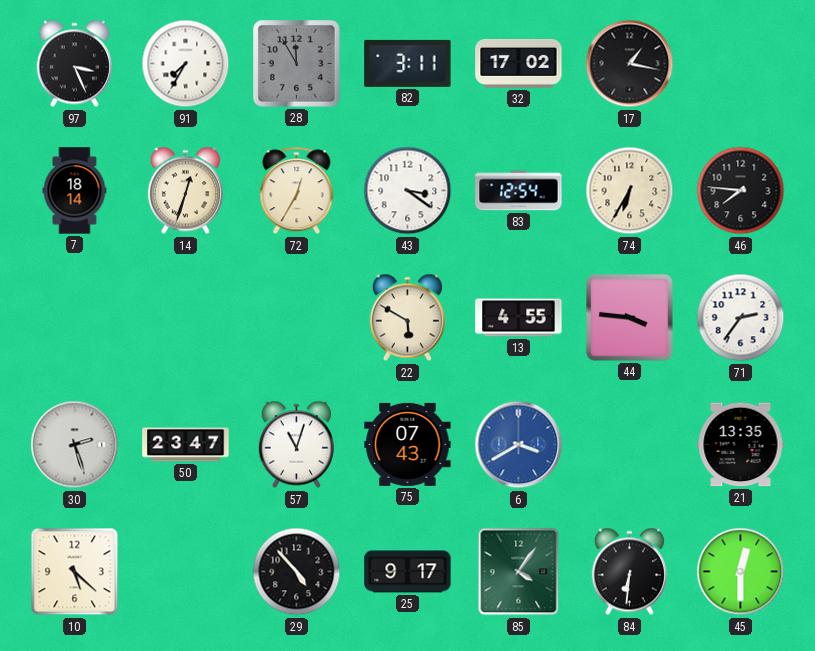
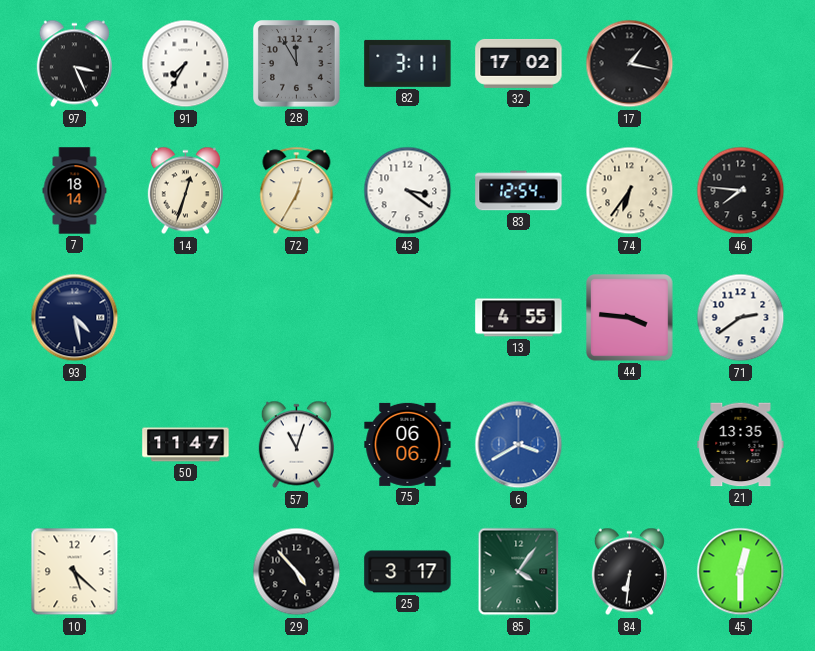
74: 6:35 -> 6:36
93: none -> 4:28
22: 5:50 -> none
71: 2:36 -> 2:39
30: 2:27 -> none
50: 23:47 -> 11:47
75: 07:43 -> 06:06
25: 9:17 -> 3:17
